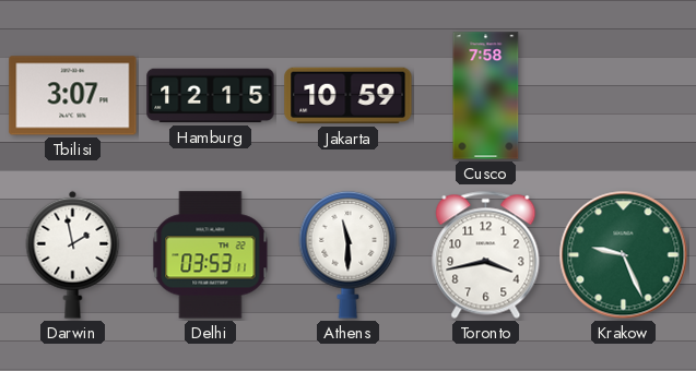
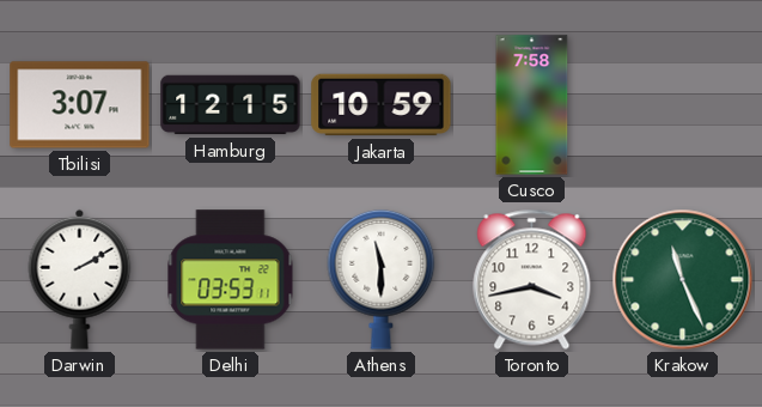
Darwin: 1:58 -> 2:10
Krakow: 9:26 -> 11:26
